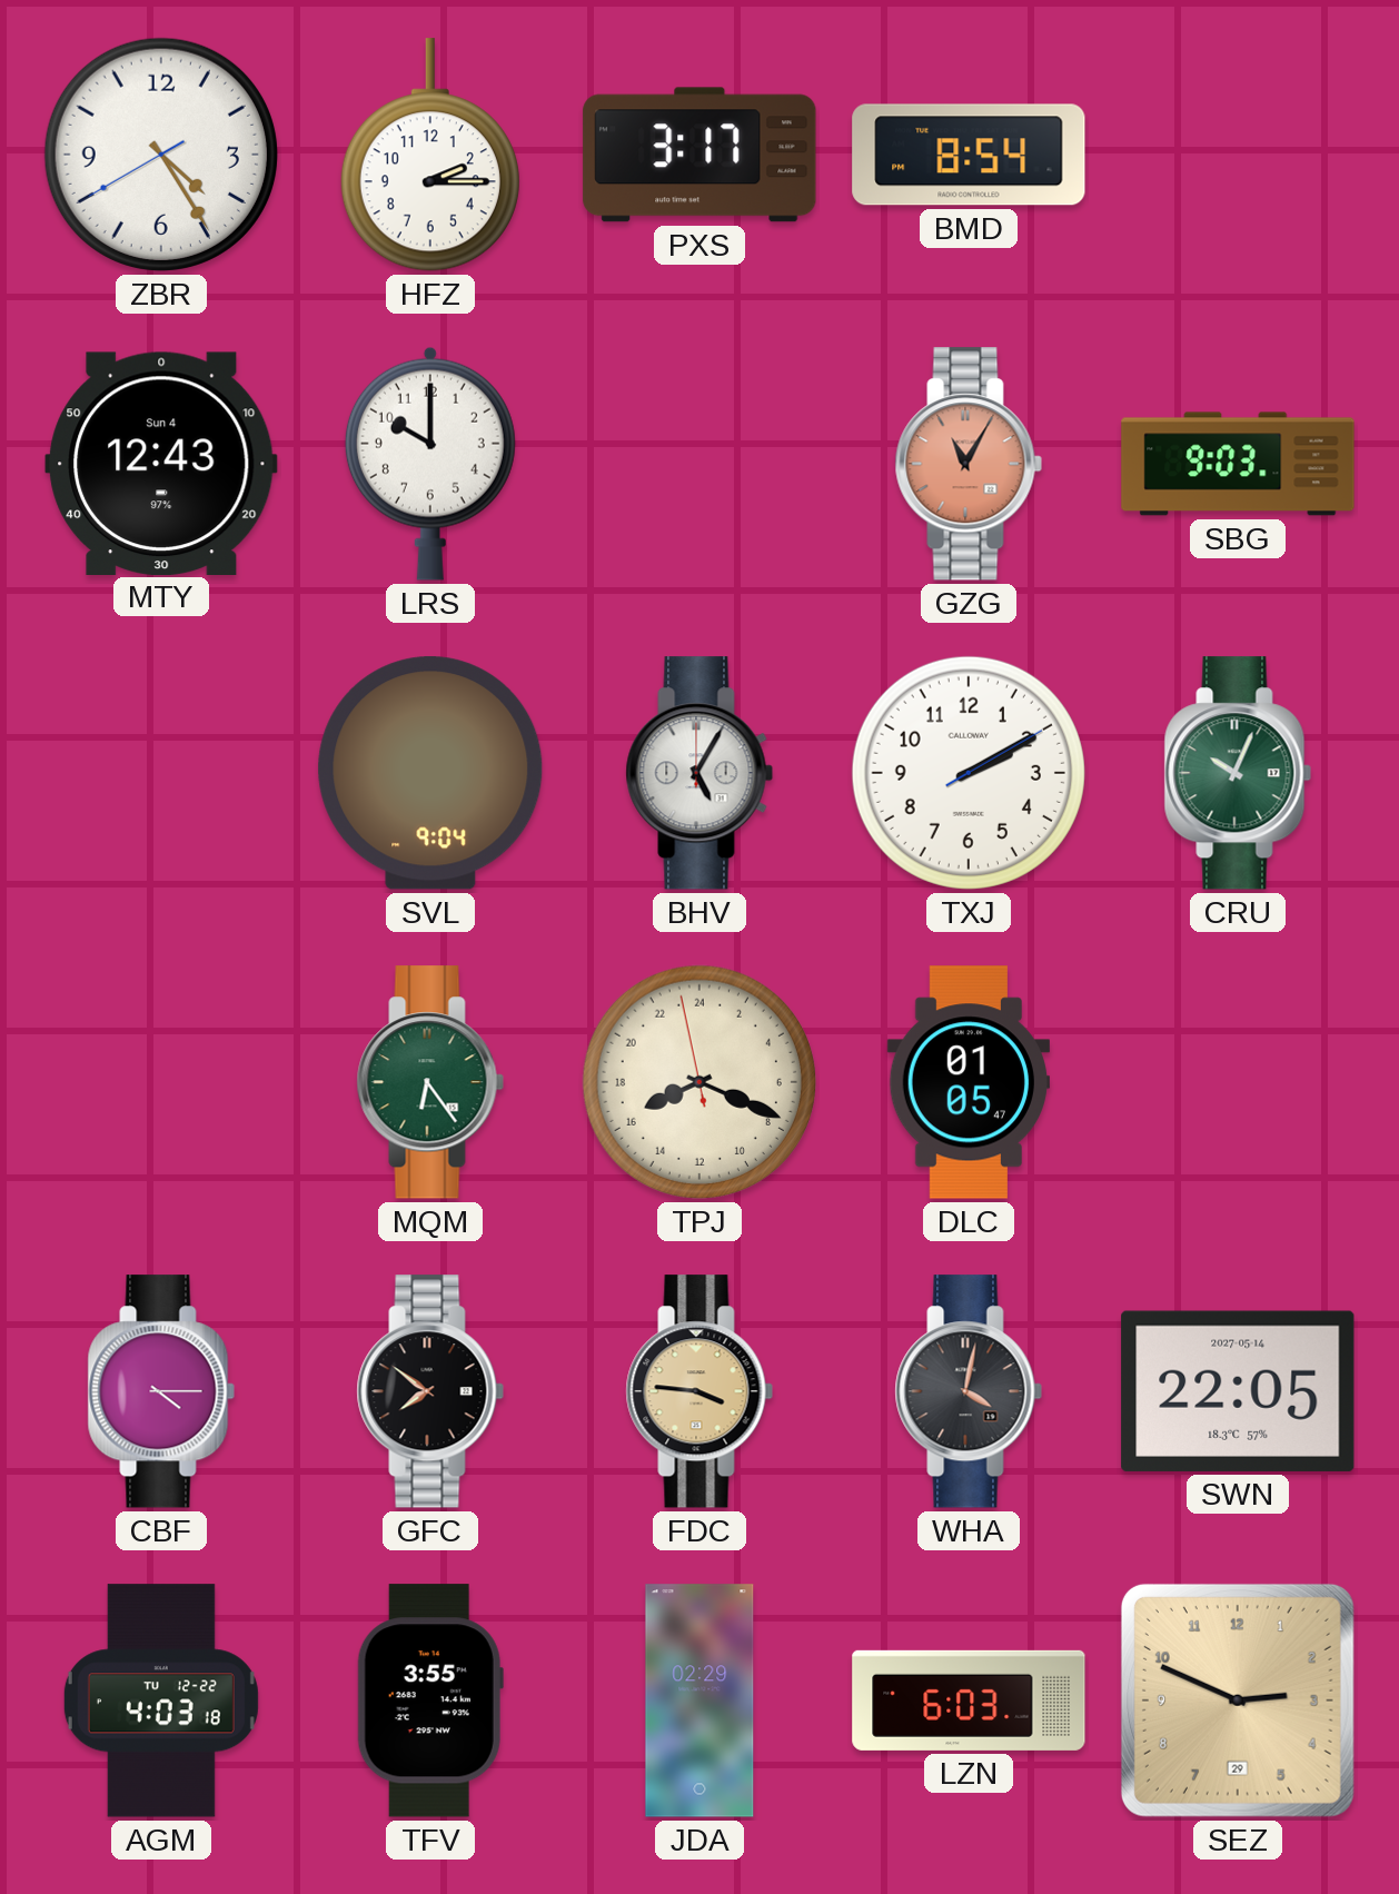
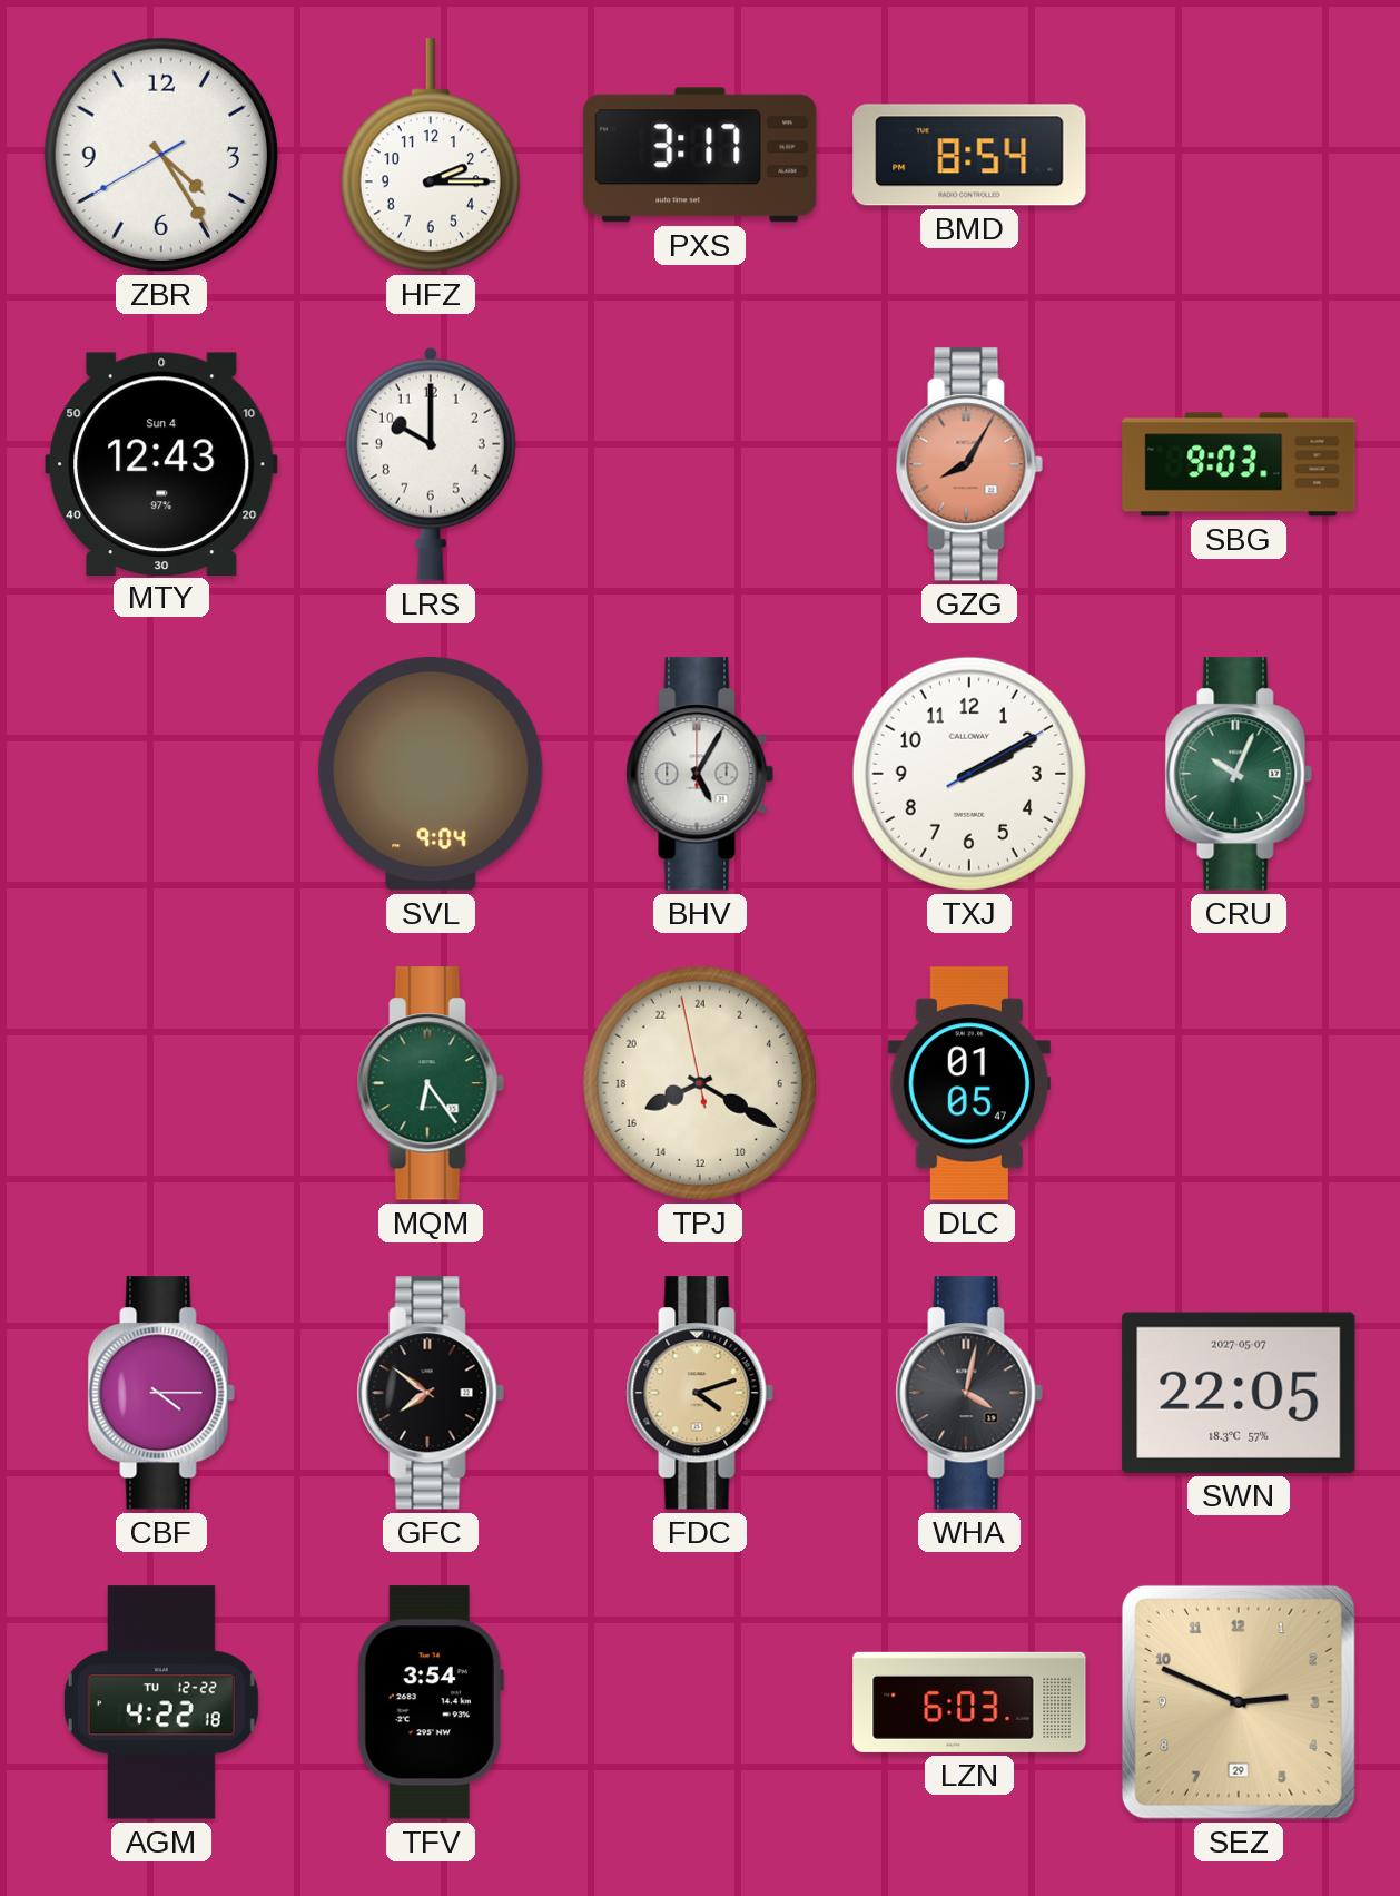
GZG: 11:05 -> 8:05
TPJ: 16:18 -> 16:19
FDC: 3:46 -> 4:12
SWN date: 2027-05-14 -> 2027-05-07
AGM: 4:03 -> 4:22
TFV: 3:55 -> 3:54
JDA: 02:29 -> none
